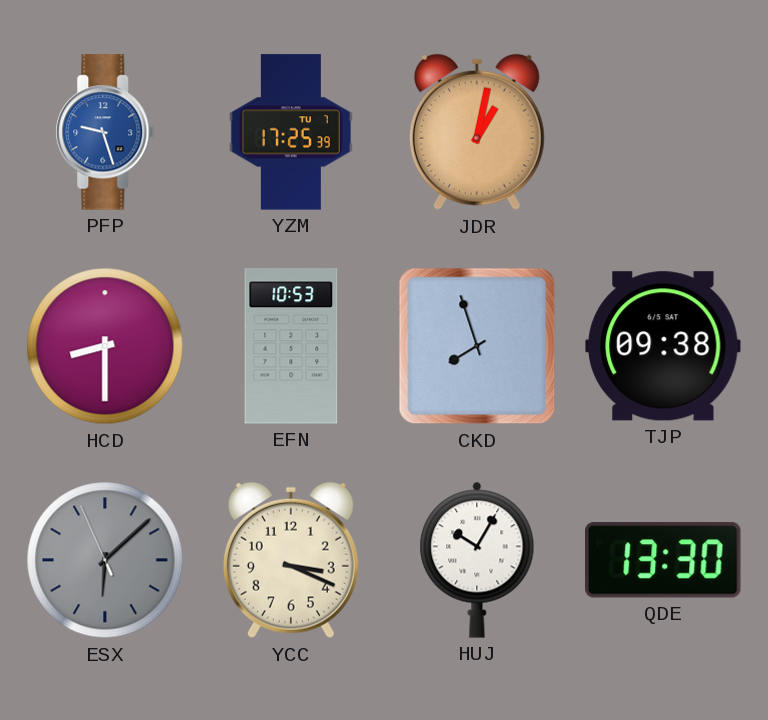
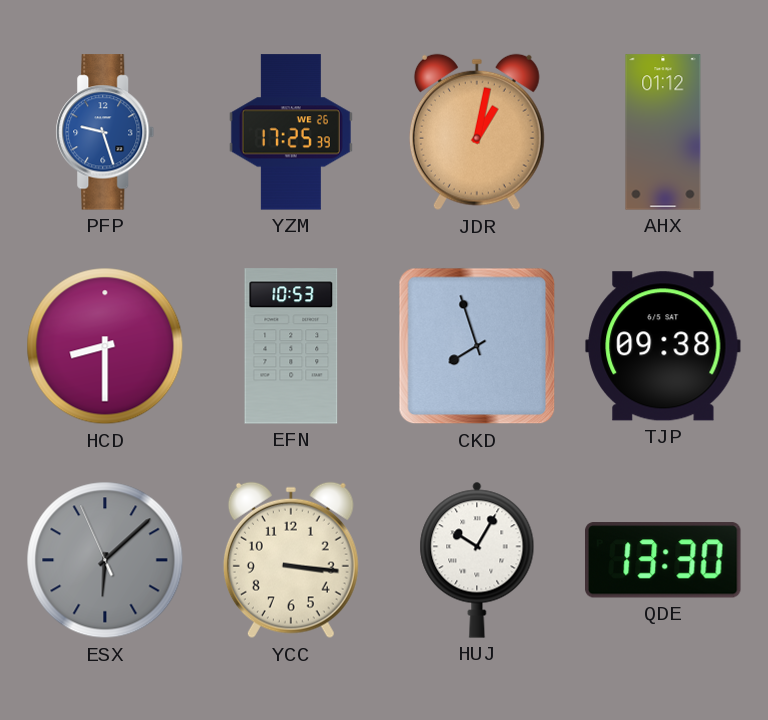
YZM date: TU 7 -> WE 26
AHX: none -> 01:12
YCC: 3:19 -> 3:16
